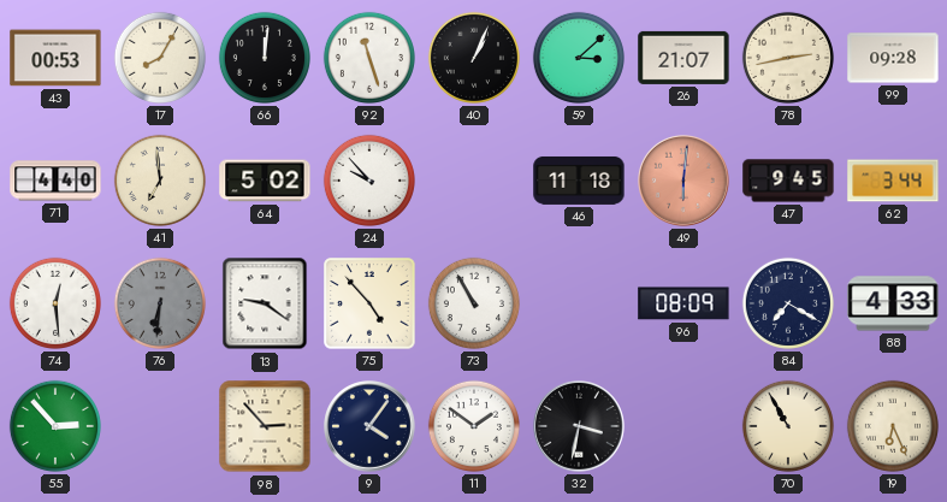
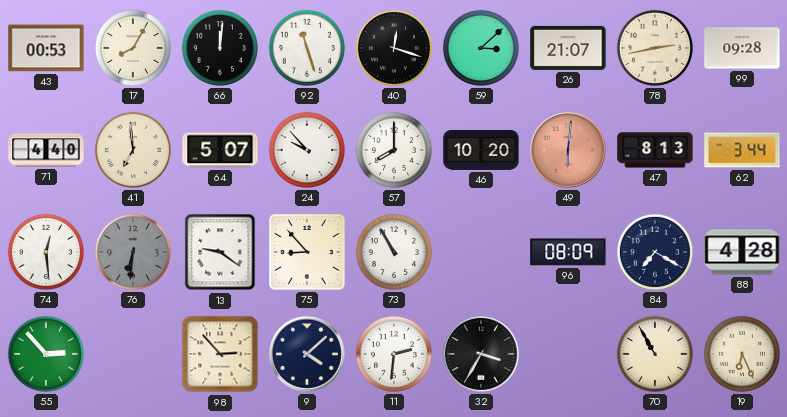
40: 1:04 -> 12:18
64: 5:02 -> 5:07
57: none -> 8:00
46: 11:18 -> 10:20
47: 9:45 -> 8:13
75: 4:53 -> 8:53
88: 4:33 -> 4:28
9: 4:06 -> 4:08
11: 1:51 -> 2:31
32: 3:32 -> 3:35
